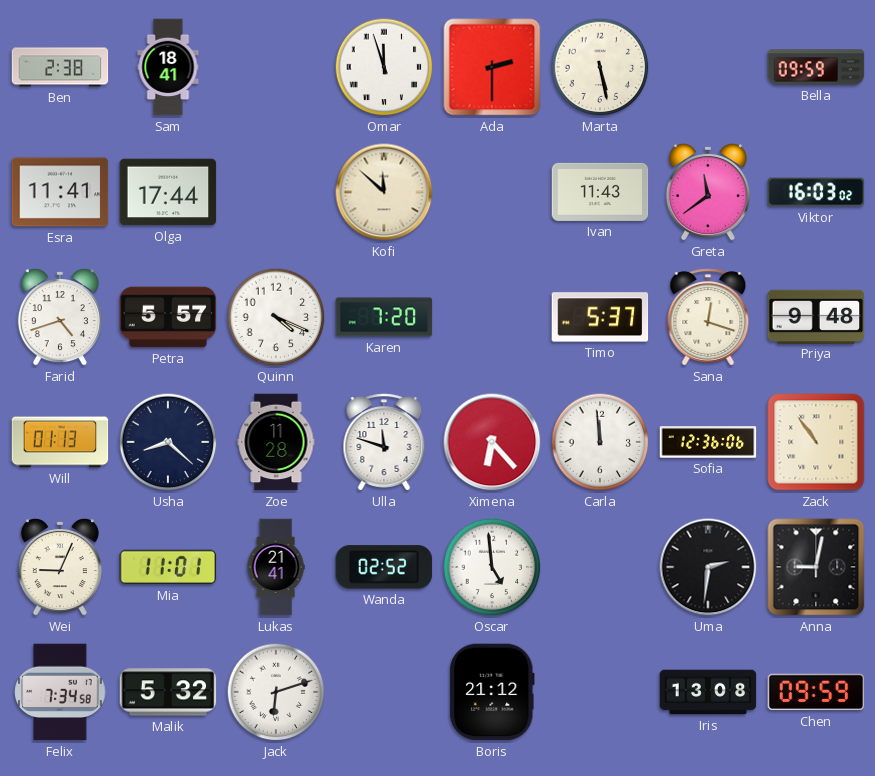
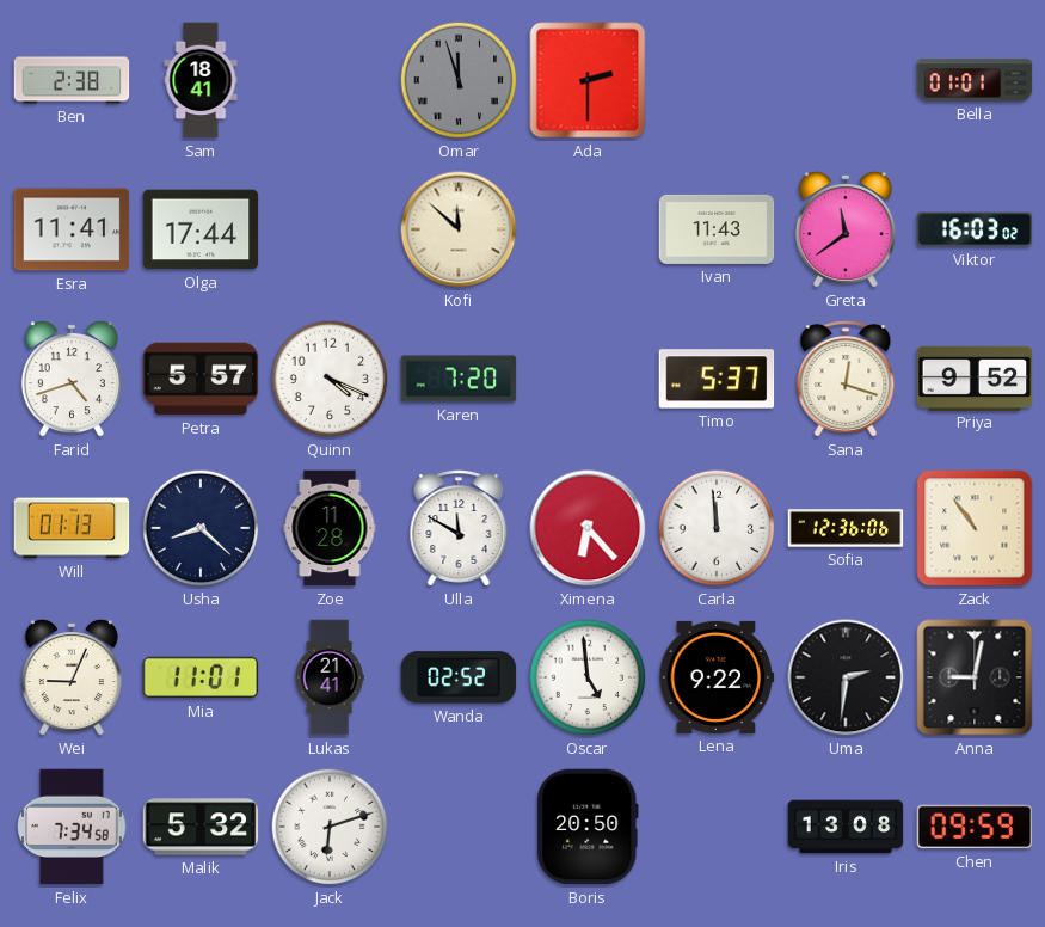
Omar dial: white -> grey
Marta: 5:28 -> none
Bella: 09:59 -> 01:01
Priya: 9:48 -> 9:52
Ulla: 11:48 -> 11:50
Lena: none -> 9:22
Boris: 21:12 -> 20:50
